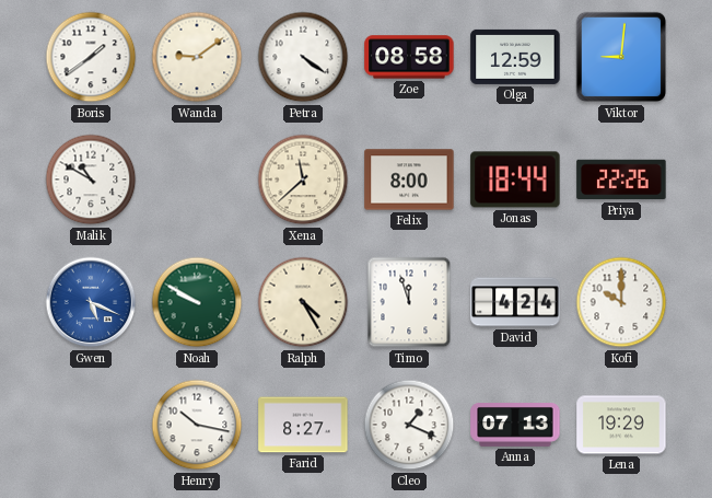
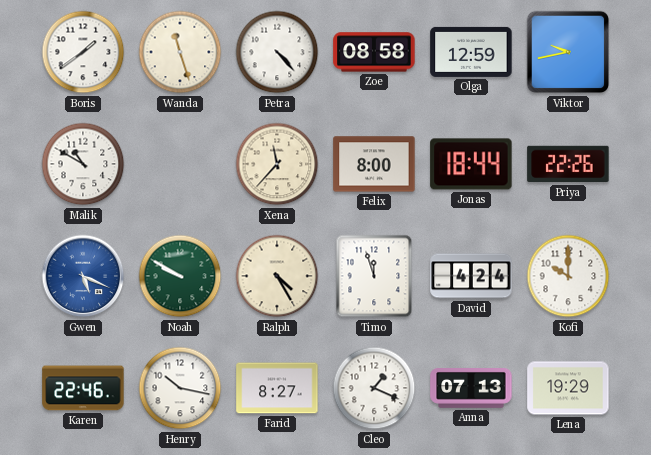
Wanda: 9:09 -> 11:27
Petra: 4:21 -> 4:23
Viktor: 9:01 -> 9:43
Xena: 11:38 -> 11:37
Karen: none -> 22:46
